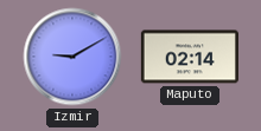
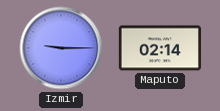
Izmir: 9:10 -> 9:15
